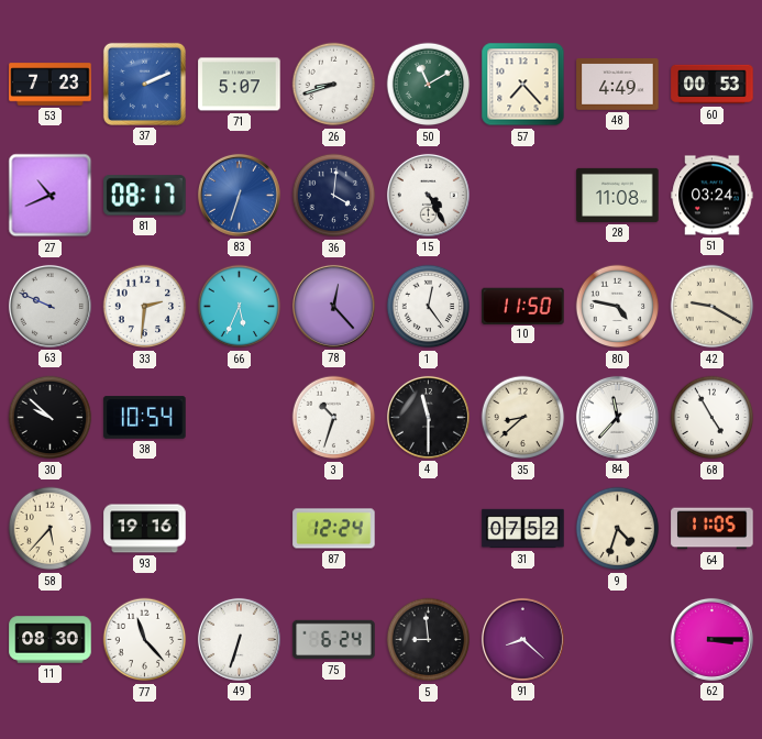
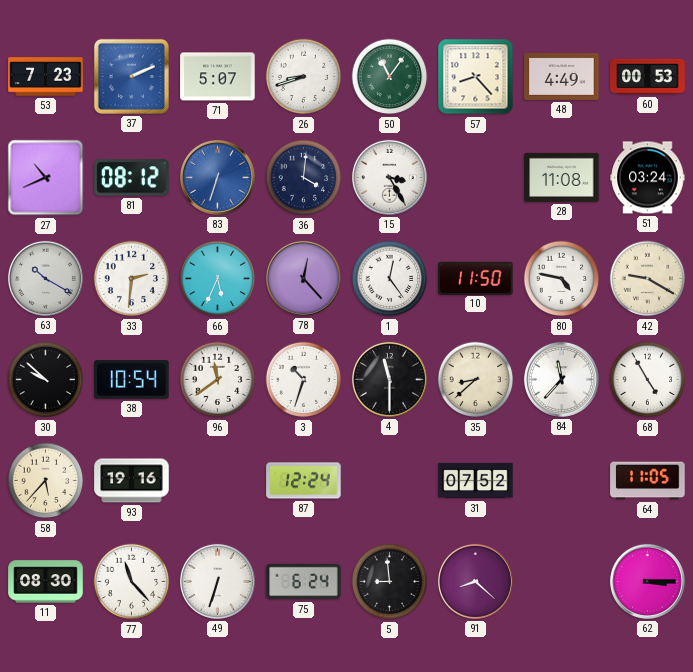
50: 11:10 -> 11:06
57: 7:23 -> 8:23
81: 08:17 -> 08:12
15: 4:25 -> 3:25
63: 9:49 -> 10:20
96: none -> 11:39
9: 4:33 -> none
